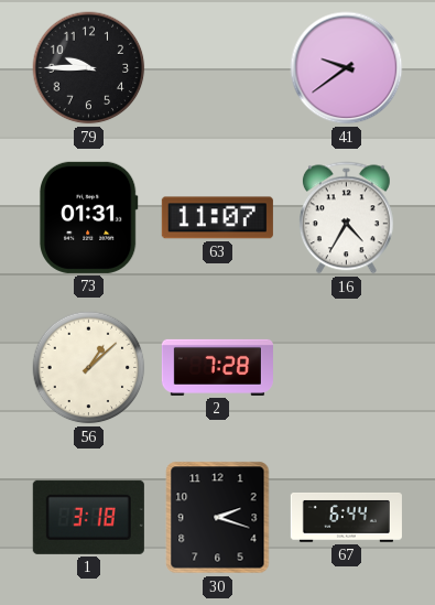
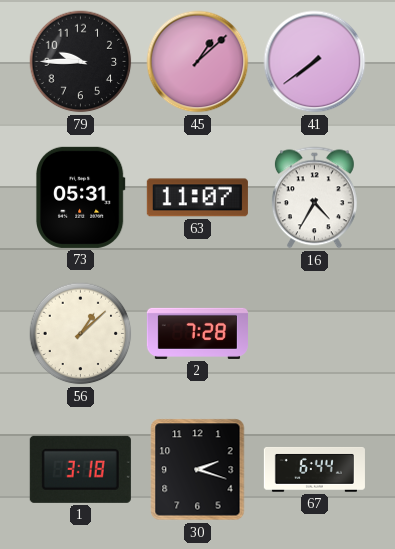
45: none -> 1:08
41: 9:39 -> 7:39
73: 01:31 -> 05:31
